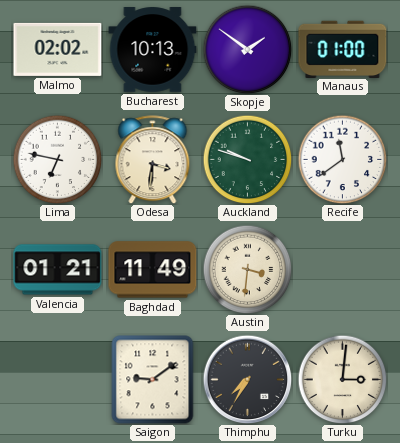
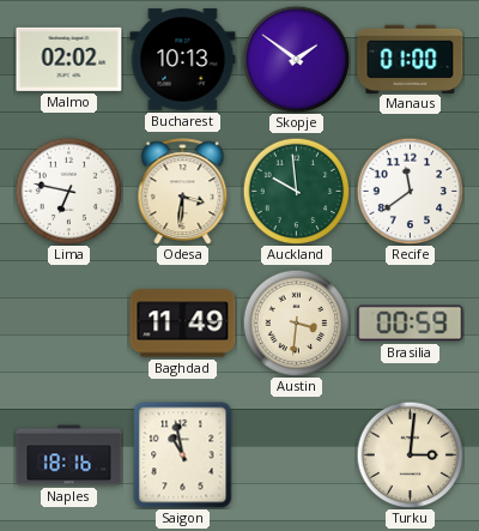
Auckland: 9:48 -> 9:59
Valencia: 01:21 -> none
Brasilia: none -> 00:59
Naples: none -> 18:16
Saigon: 9:09 -> 10:58
Thimphu: 7:35 -> none
